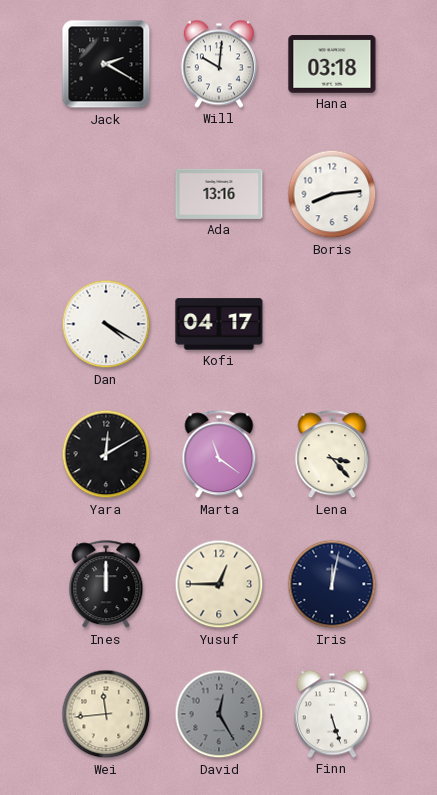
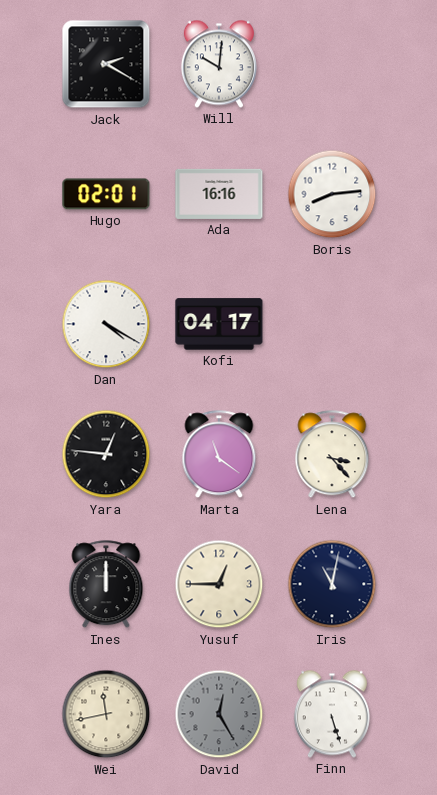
Hana: 03:18 -> none
Hugo: none -> 02:01
Ada: 13:16 -> 16:16
Yara: 12:10 -> 12:46
Iris: 12:02 -> 11:02
Wei: 11:44 -> 11:43
